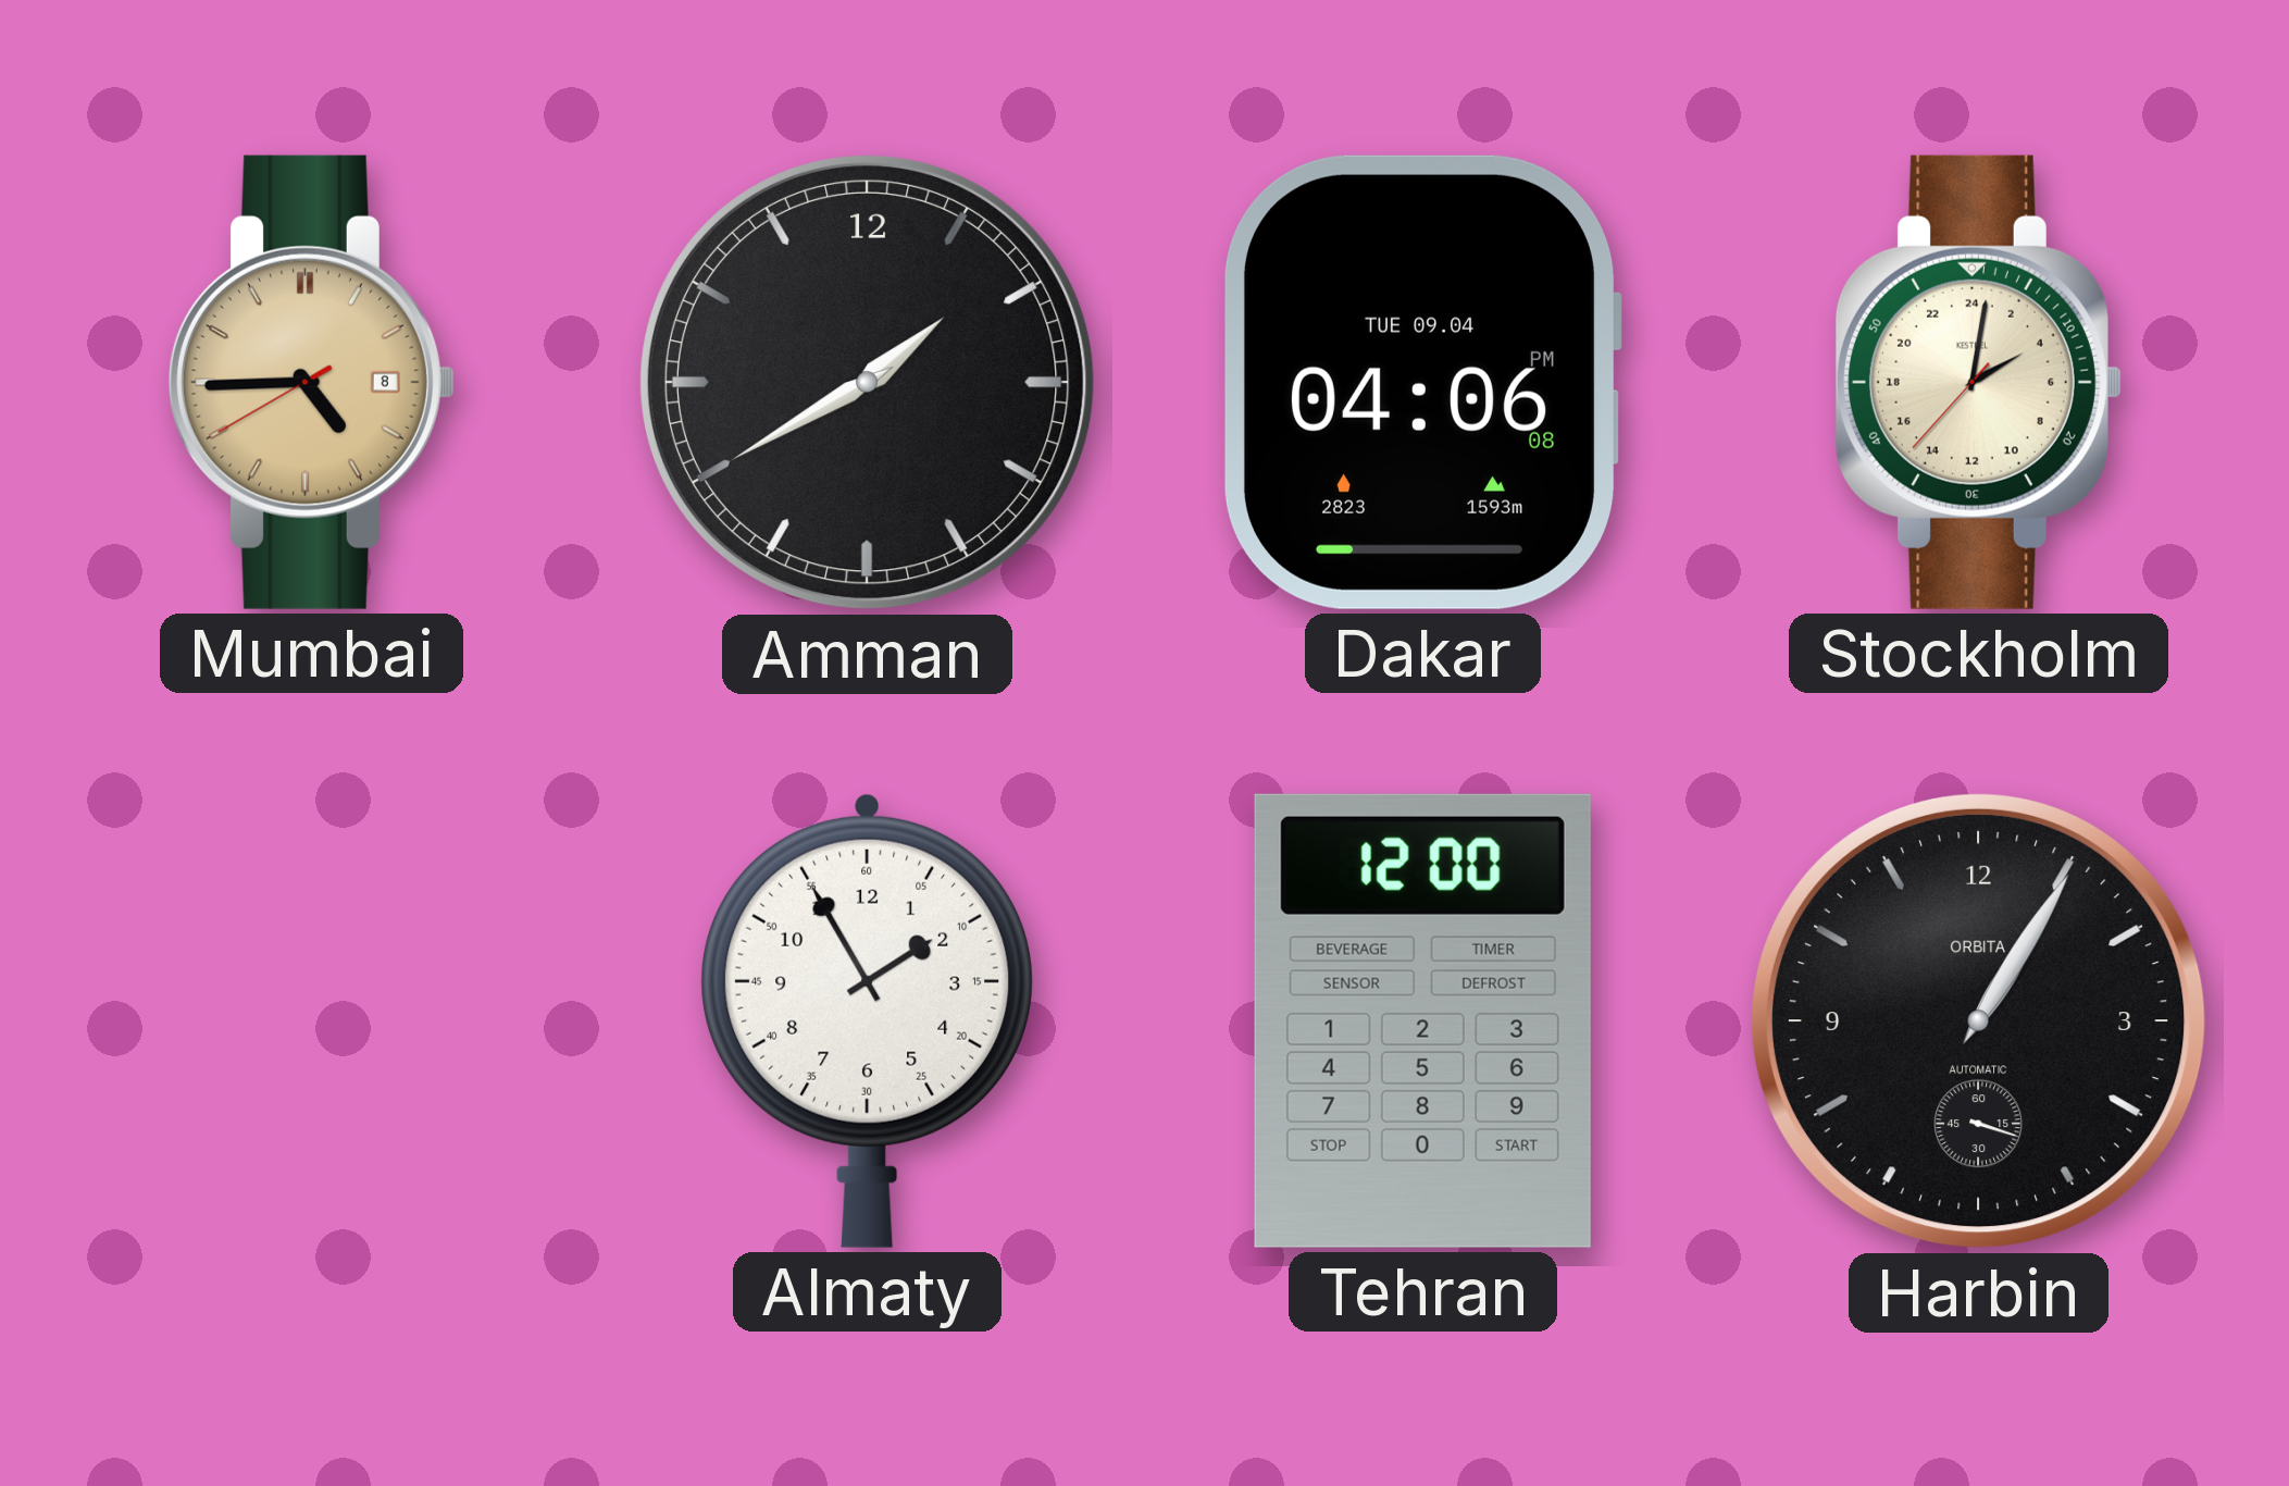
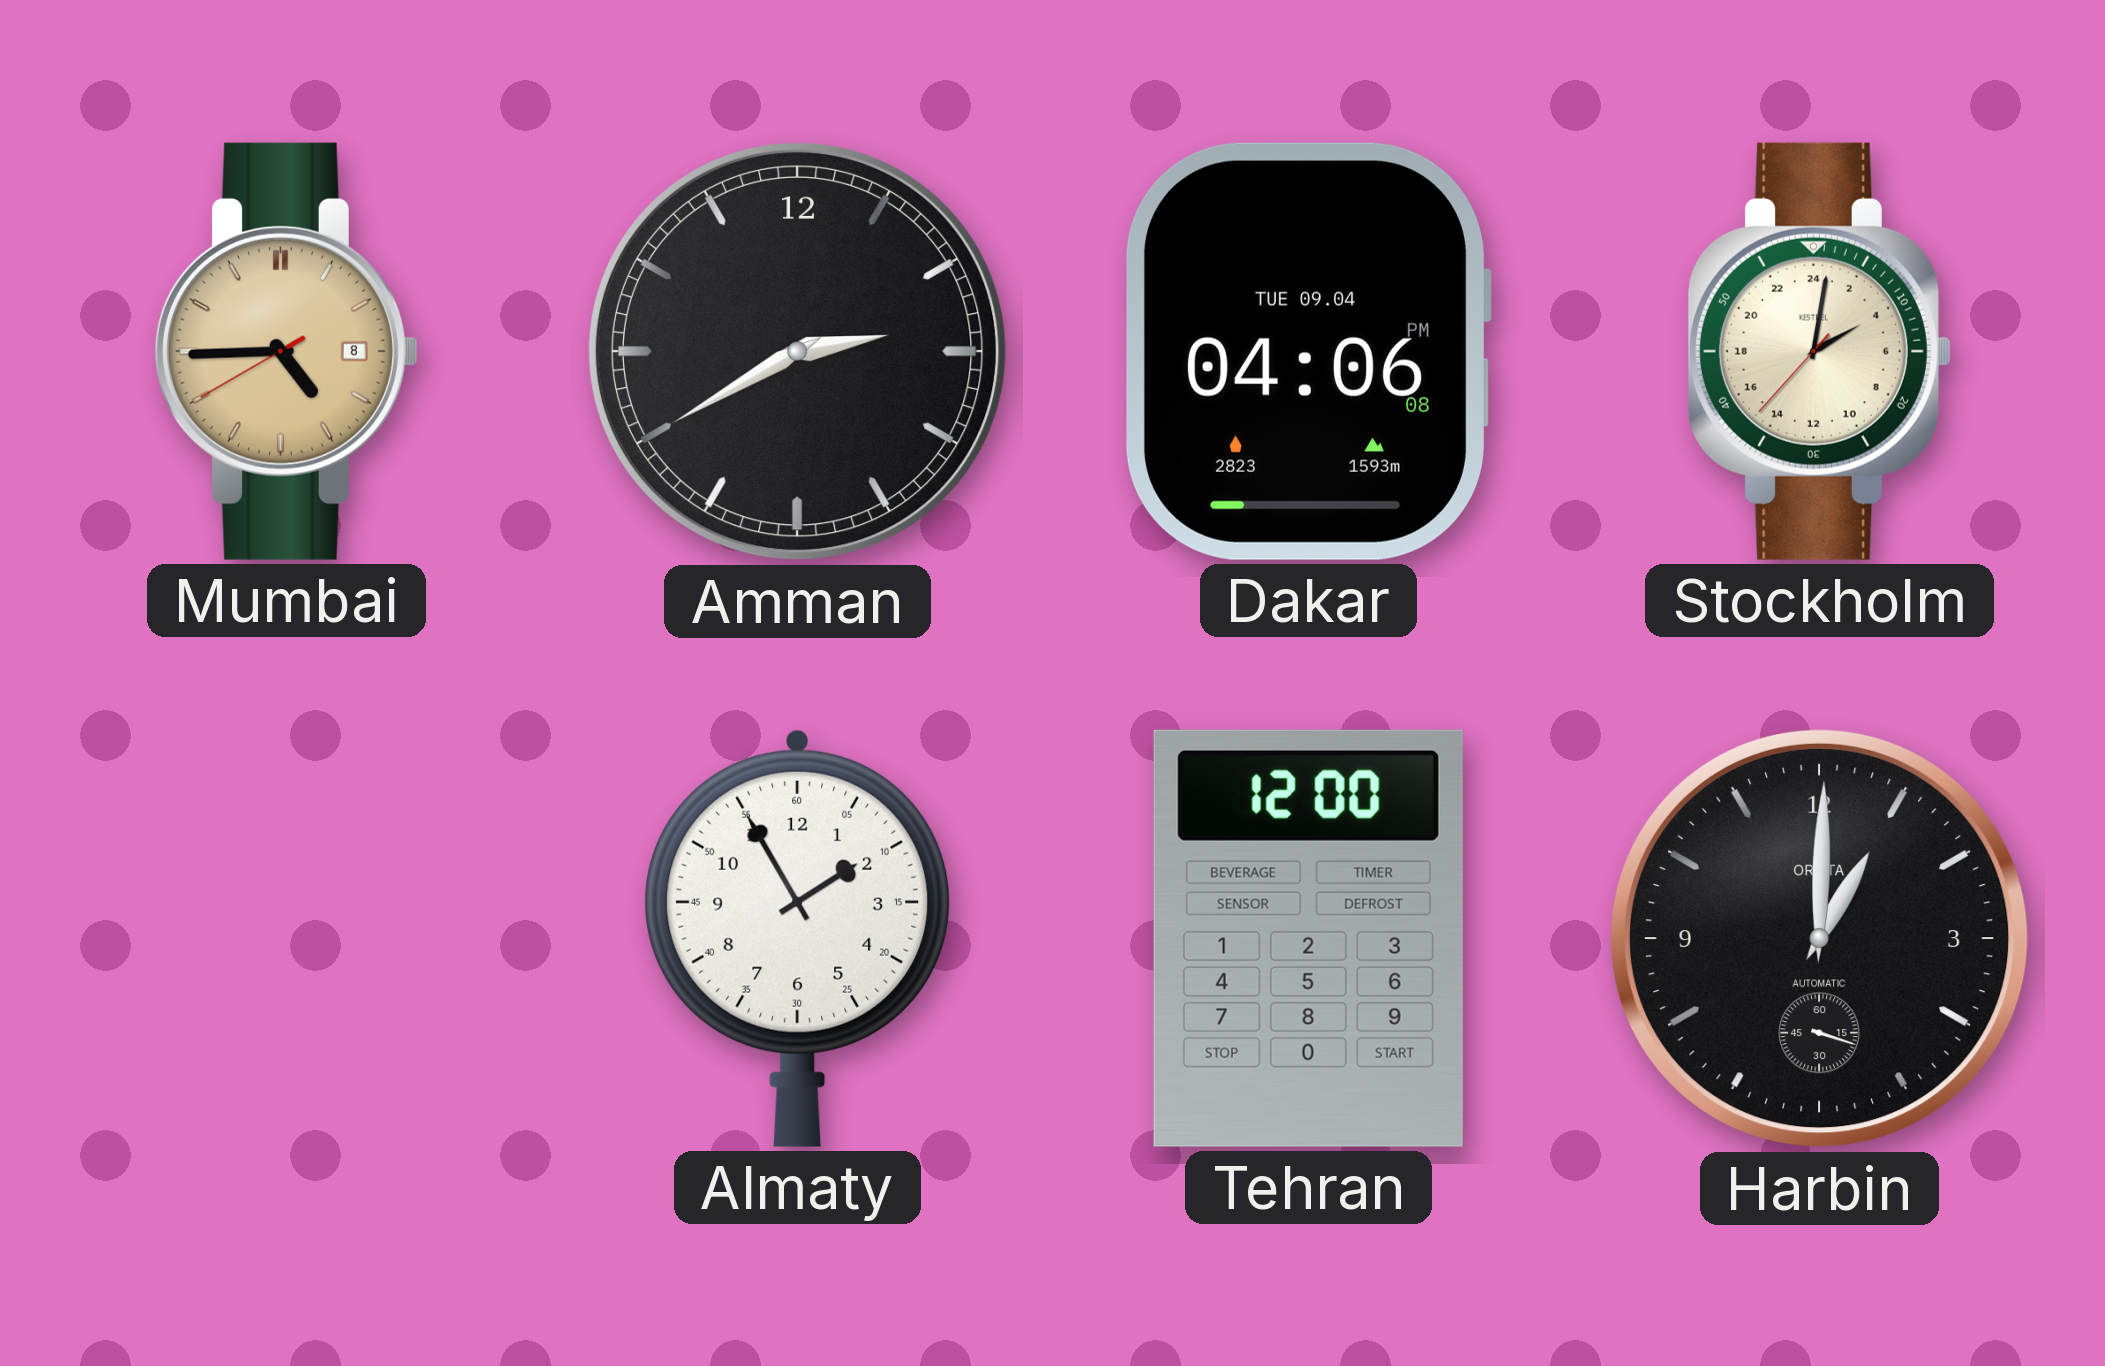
Amman: 1:40 -> 2:40
Harbin: 1:05 -> 1:00
